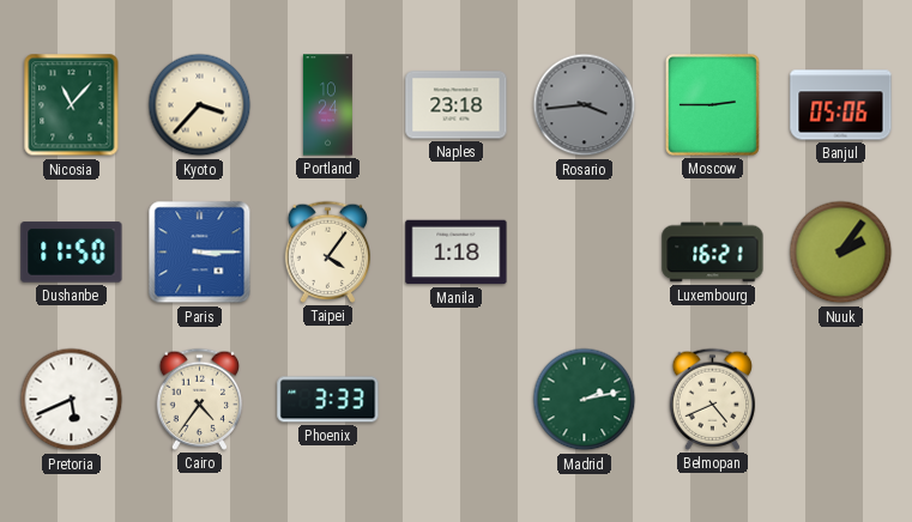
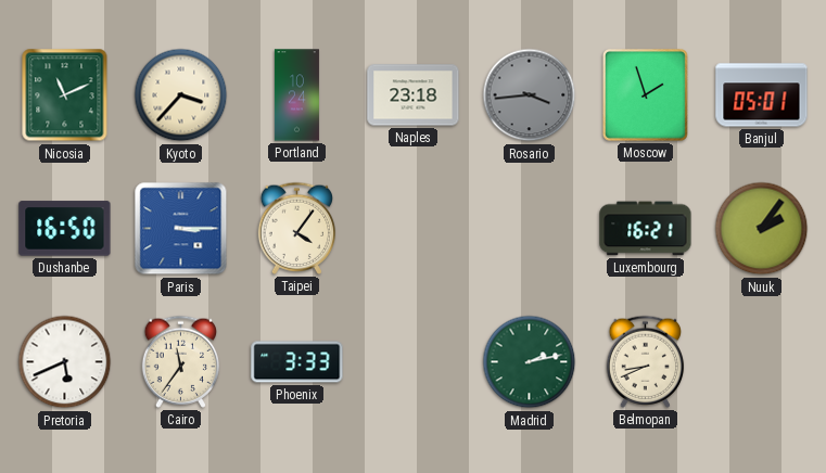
Nicosia: 11:07 -> 11:11
Moscow: 2:45 -> 1:57
Banjul: 05:06 -> 05:01
Dushanbe: 11:50 -> 16:50
Manila: 1:18 -> none
Cairo: 4:36 -> 11:36
Belmopan: 4:41 -> 8:41
